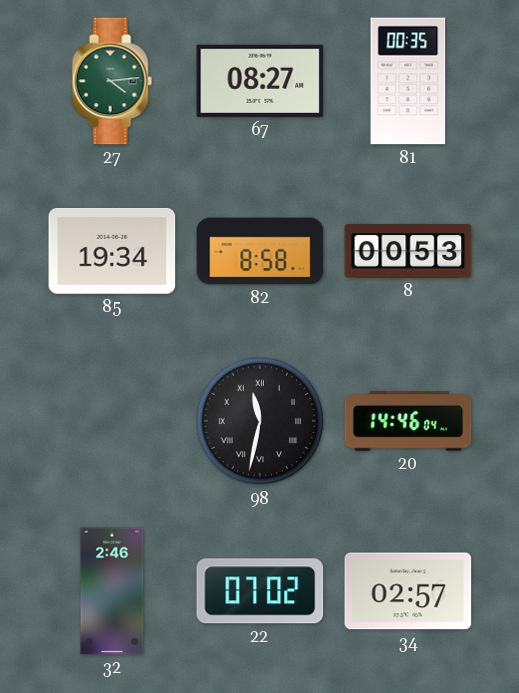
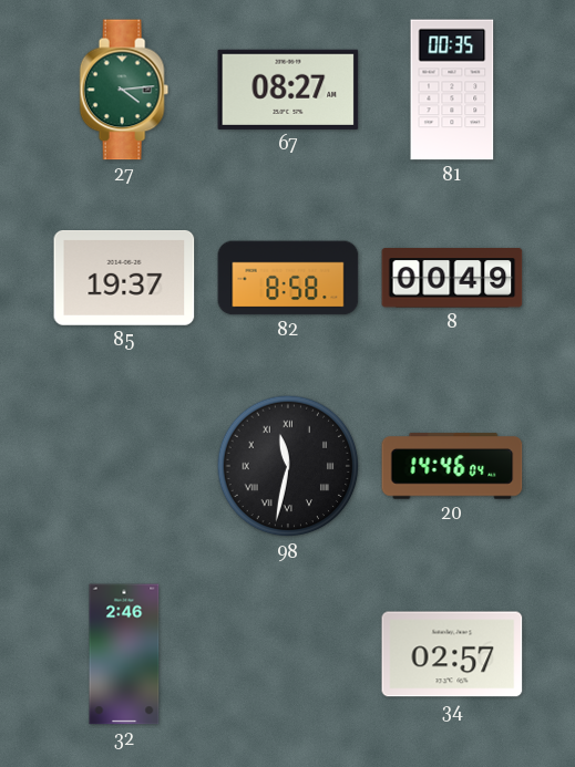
85: 19:34 -> 19:37
8: 00:53 -> 00:49
22: 07:02 -> none
